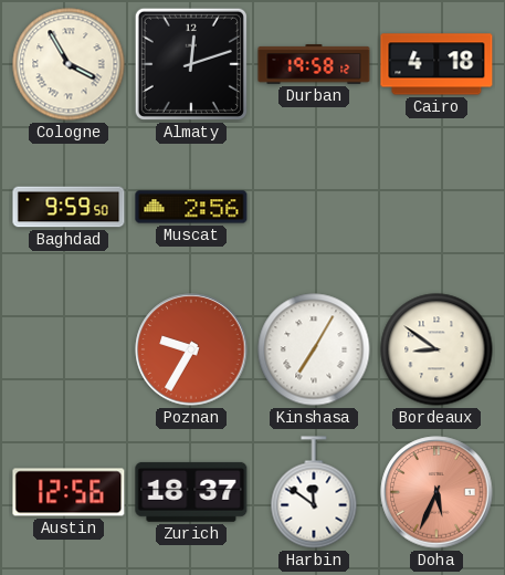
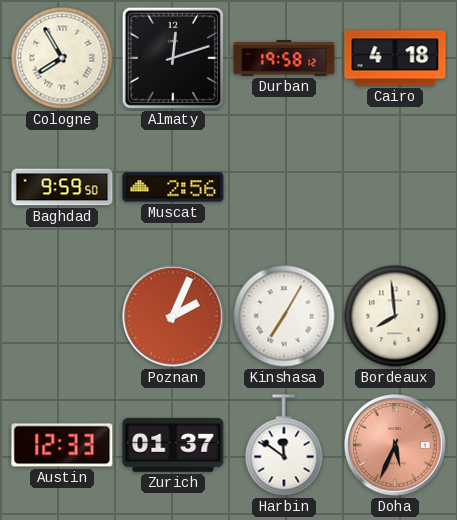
Cologne: 3:55 -> 7:55
Poznan: 9:35 -> 2:04
Bordeaux: 8:51 -> 7:59
Austin: 12:56 -> 12:33
Zurich: 18:37 -> 01:37
